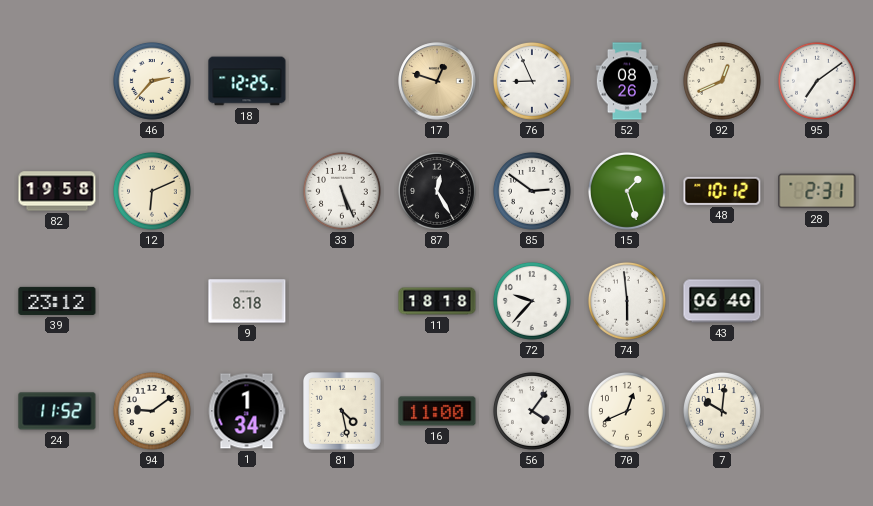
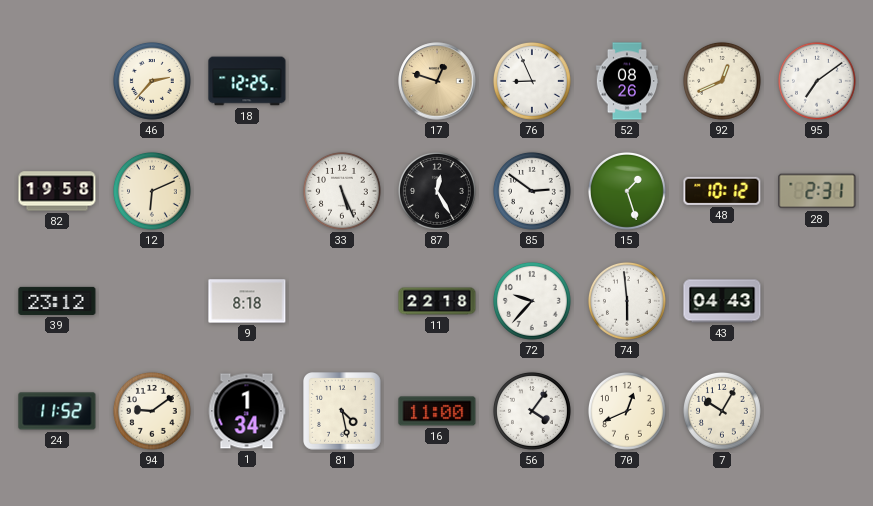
11: 18:18 -> 22:18
43: 06:40 -> 04:43
7: 10:01 -> 10:05
